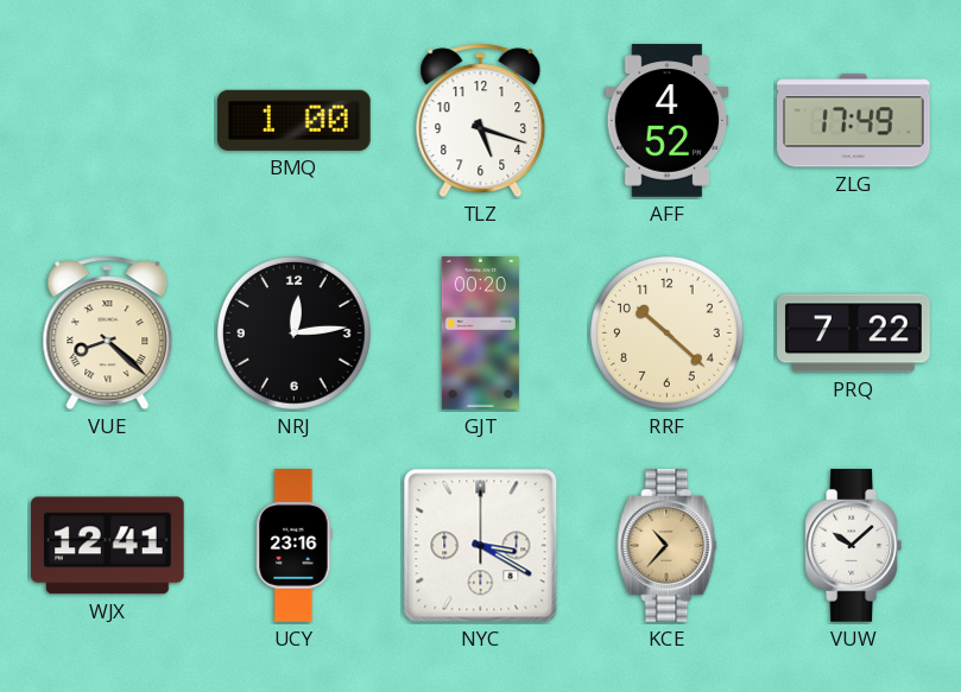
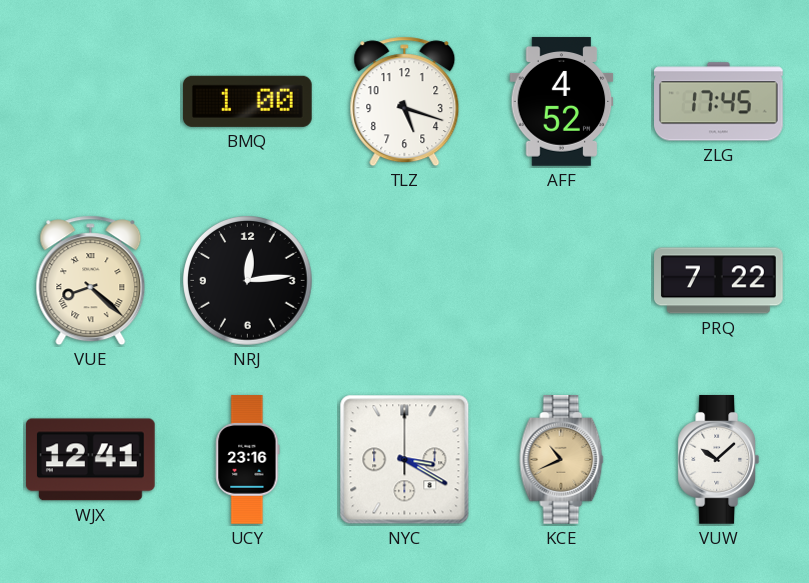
ZLG: 17:49 -> 17:45
GJT: 00:20 -> none
RRF: 10:22 -> none
KCE: 10:37 -> 10:41
